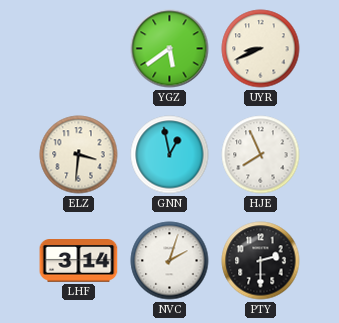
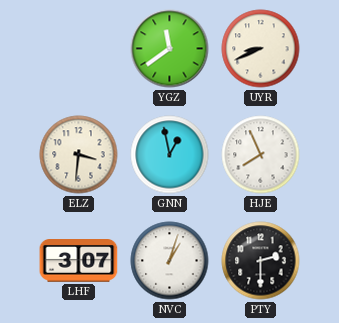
YGZ: 5:39 -> 11:39
LHF: 3:14 -> 3:07
NVC: 2:03 -> 1:03
